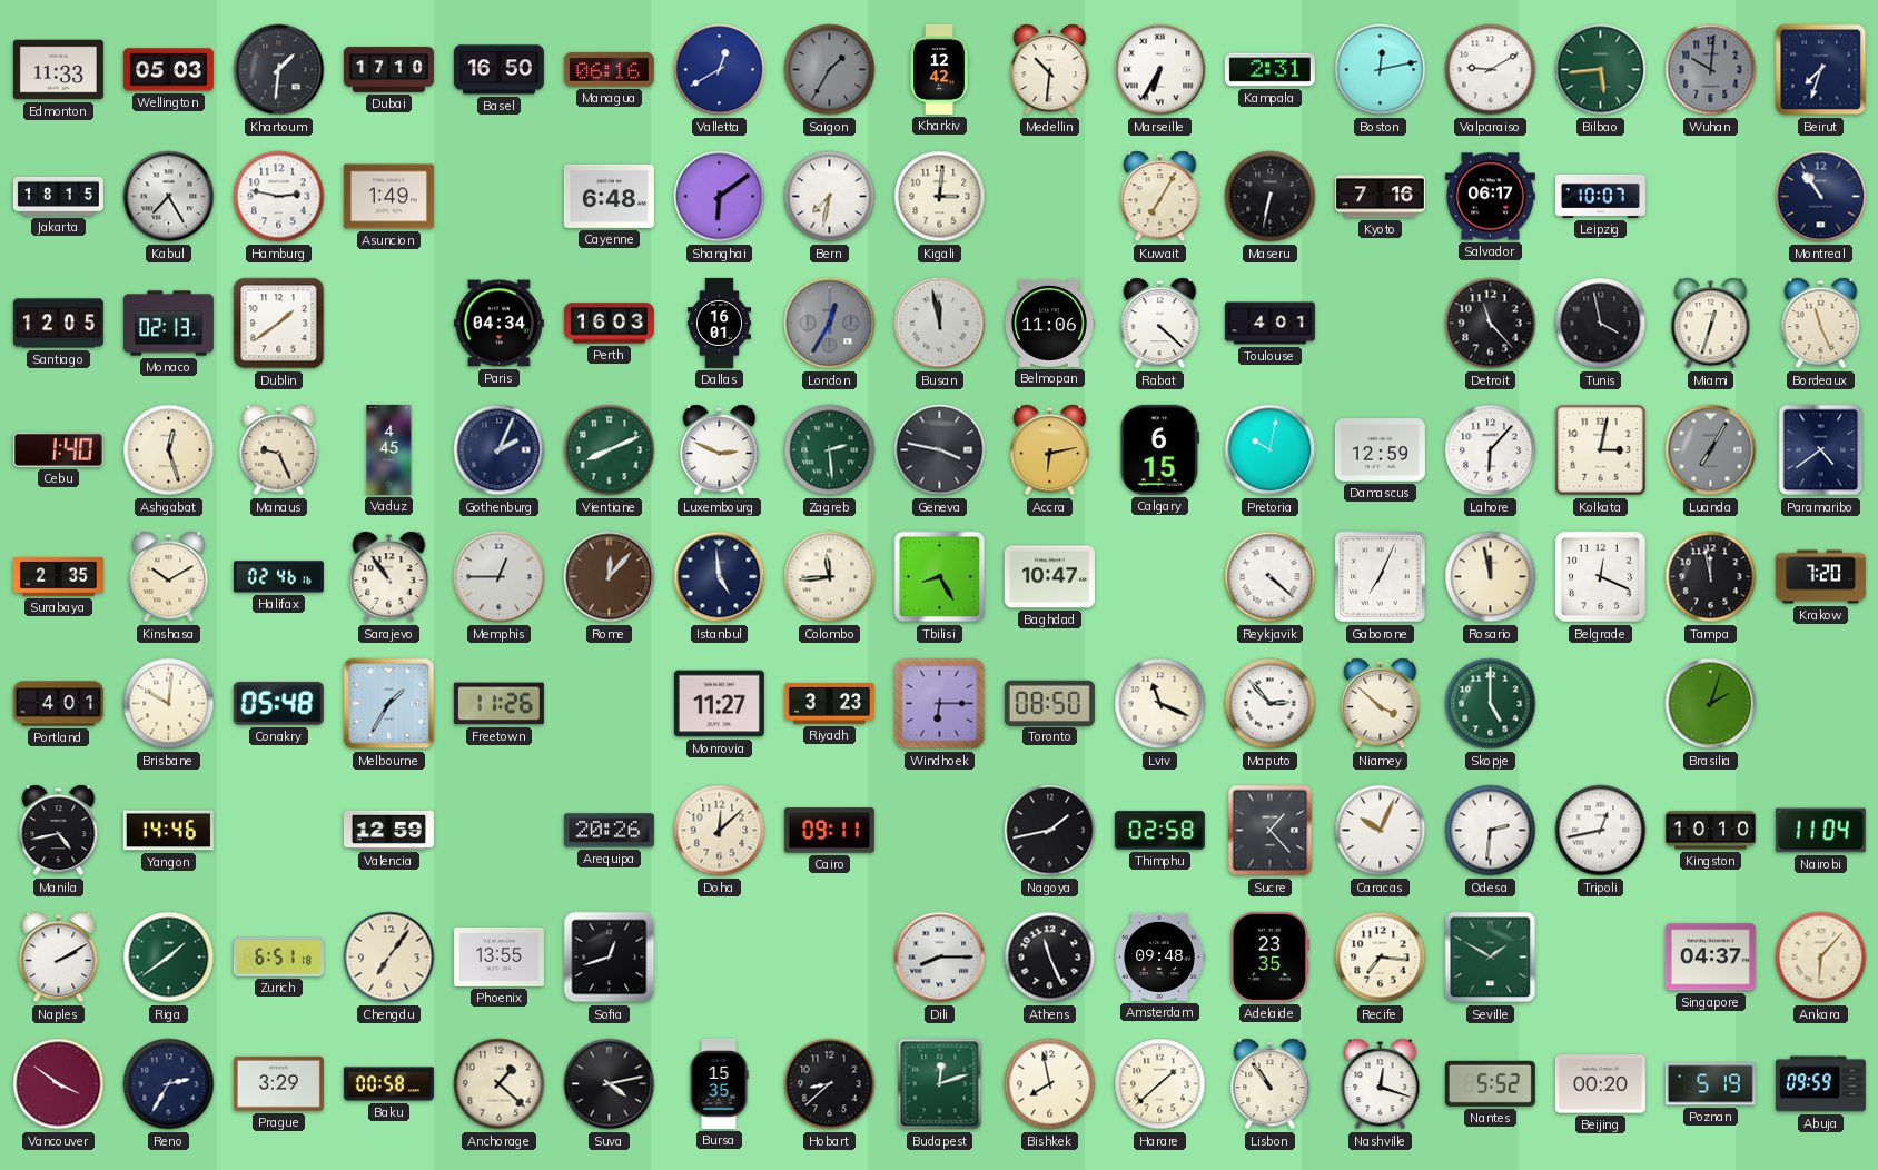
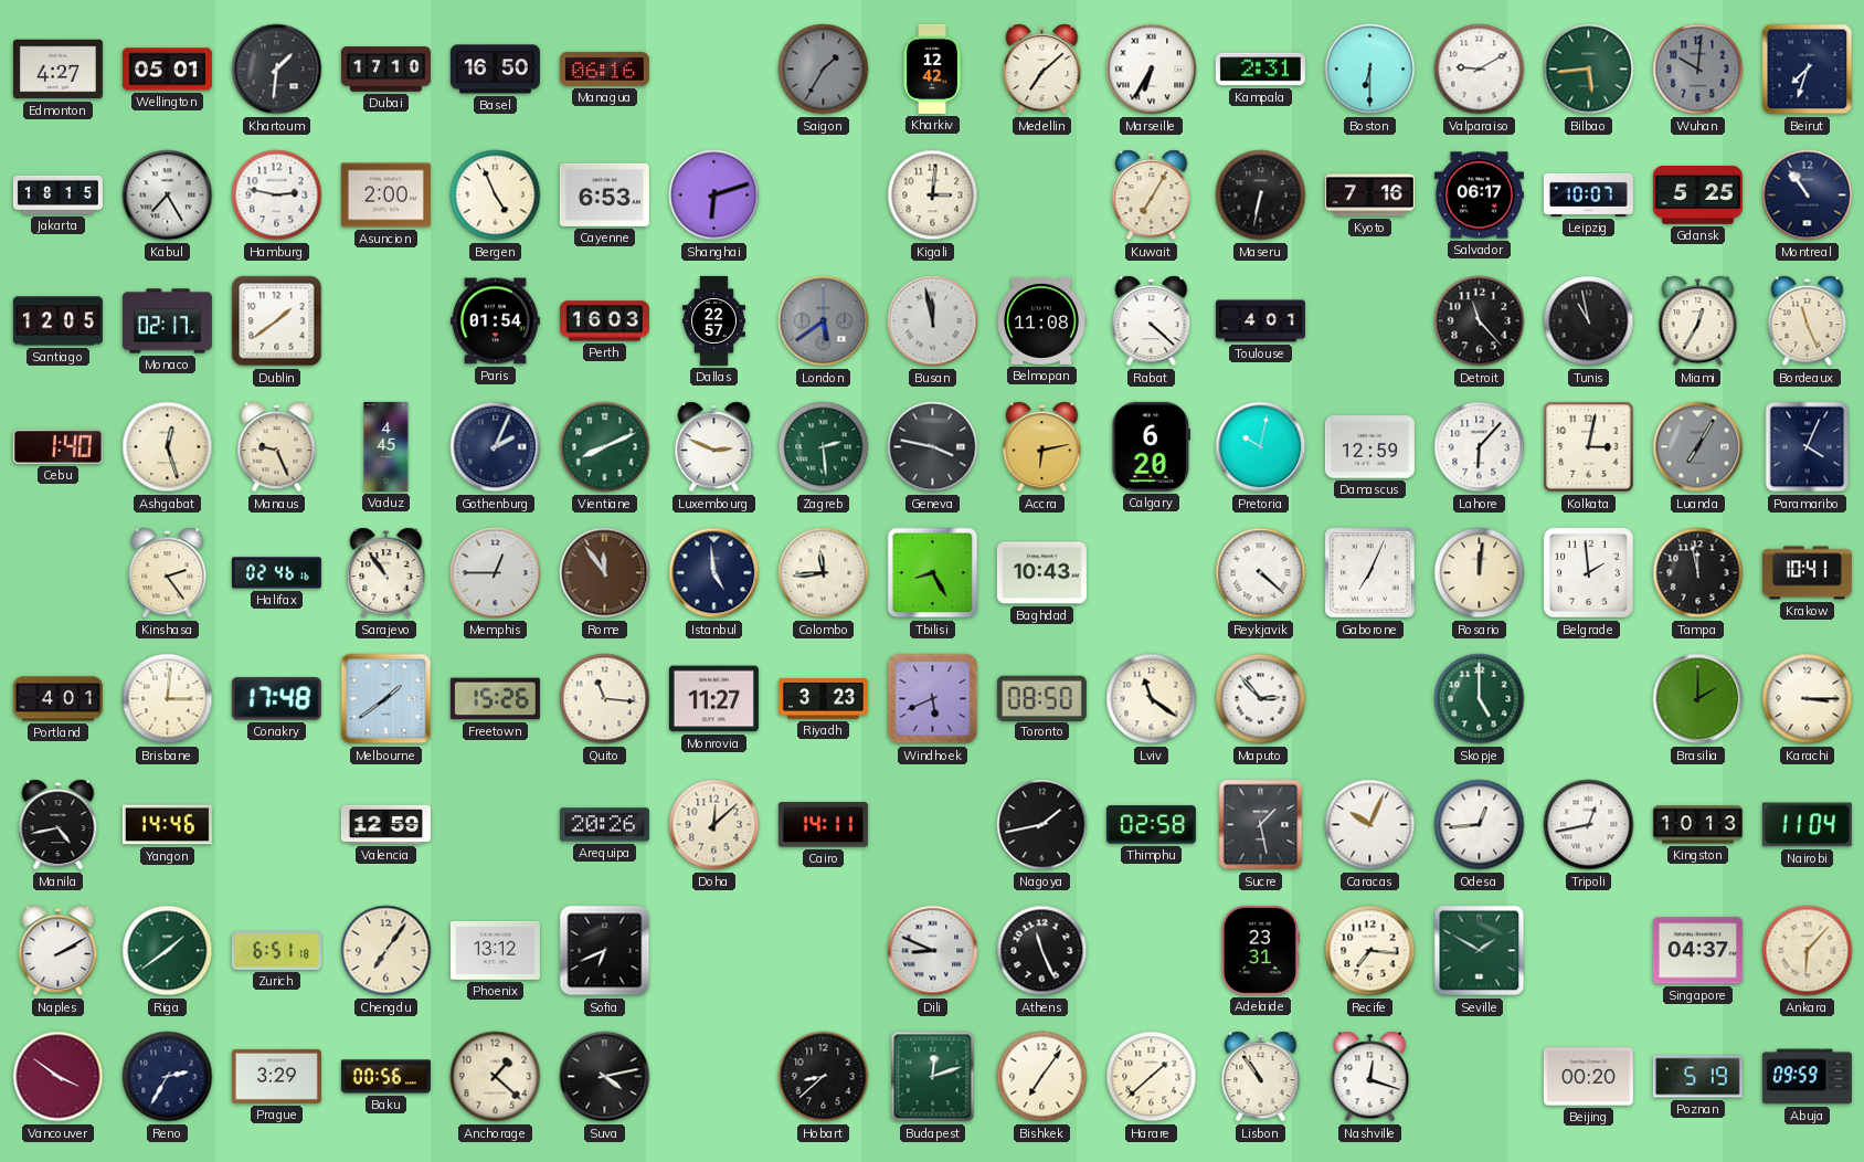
Edmonton: 11:33 -> 4:27
Wellington: 05:03 -> 05:01
Valletta: 12:40 -> none
Medellin: 10:31 -> 7:08
Boston: 12:13 -> 6:30
Asuncion: 1:49 -> 2:00
Bergen: none -> 4:56
Cayenne: 6:48 -> 6:53
Shanghai: 6:09 -> 6:12
Bern: 7:32 -> none
Gdansk: none -> 5:25
Monaco: 02:13 -> 02:17
Paris: 04:34 -> 01:54
Dallas: 16:01 -> 22:57
London: 12:35 -> 5:39
Belmopan: 11:06 -> 11:08
Tunis: 3:58 -> 10:58
Miami: 12:33 -> 12:35
Calgary: 6:15 -> 6:20
Paramaribo: 4:39 -> 4:04
Surabaya: 2:35 -> none
Kinshasa: 10:10 -> 2:24
Rome: 12:07 -> 11:54
Baghdad: 10:47 -> 10:43
Rosario: 11:58 -> 12:01
Belgrade: 12:19 -> 1:59
Krakow: 7:20 -> 10:41
Brisbane: 10:01 -> 3:01
Conakry: 05:48 -> 17:48
Melbourne: 1:35 -> 1:39
Freetown: 11:26 -> 15:26
Quito: none -> 11:16
Windhoek: 6:15 -> 5:41
Lviv: 11:19 -> 11:21
Niamey: 3:52 -> none
Brasilia: 2:03 -> 2:00
Karachi: none -> 3:15
Cairo: 09:11 -> 14:11
Sucre: 1:23 -> 1:28
Odesa: 2:31 -> 12:44
Kingston: 10:10 -> 10:13
Phoenix: 13:55 -> 13:12
Sofia: 12:42 -> 6:41
Dili: 8:15 -> 8:49
Amsterdam: 09:48 -> none
Adelaide: 23:35 -> 23:31
Baku: 00:58 -> 00:56
Bursa: 15:35 -> none
Bishkek: 7:58 -> 7:06
Nantes: 5:52 -> none
